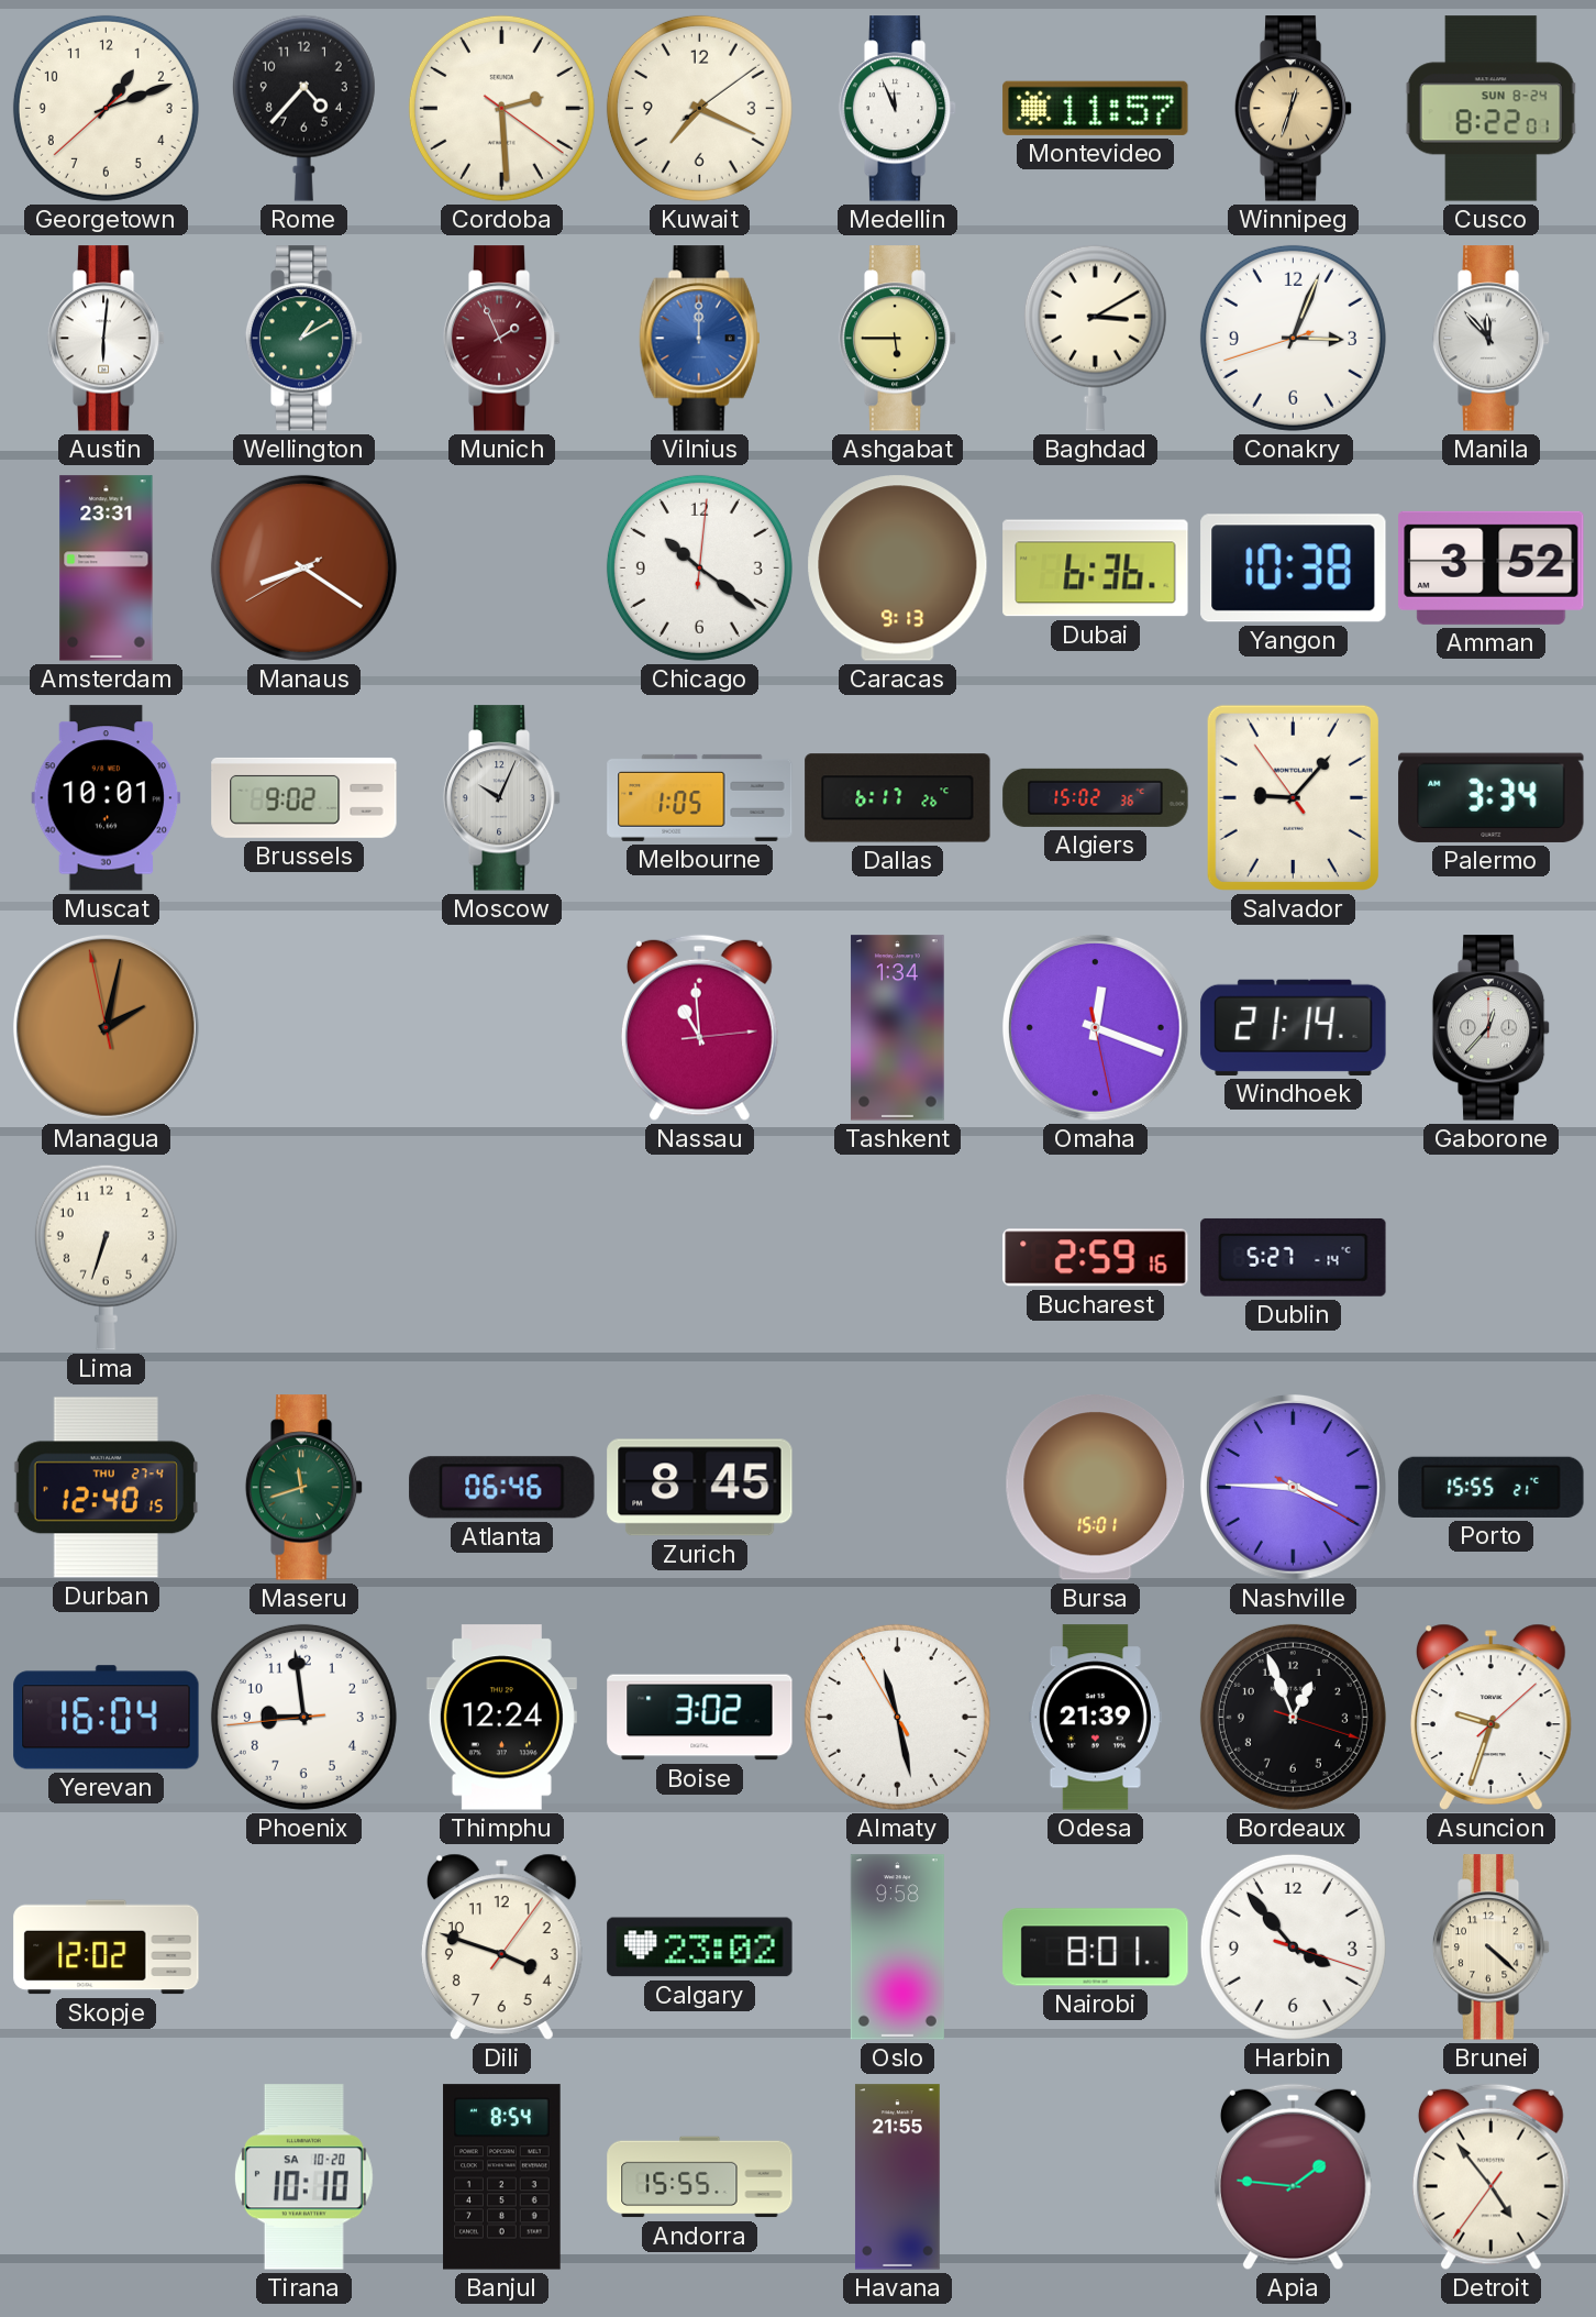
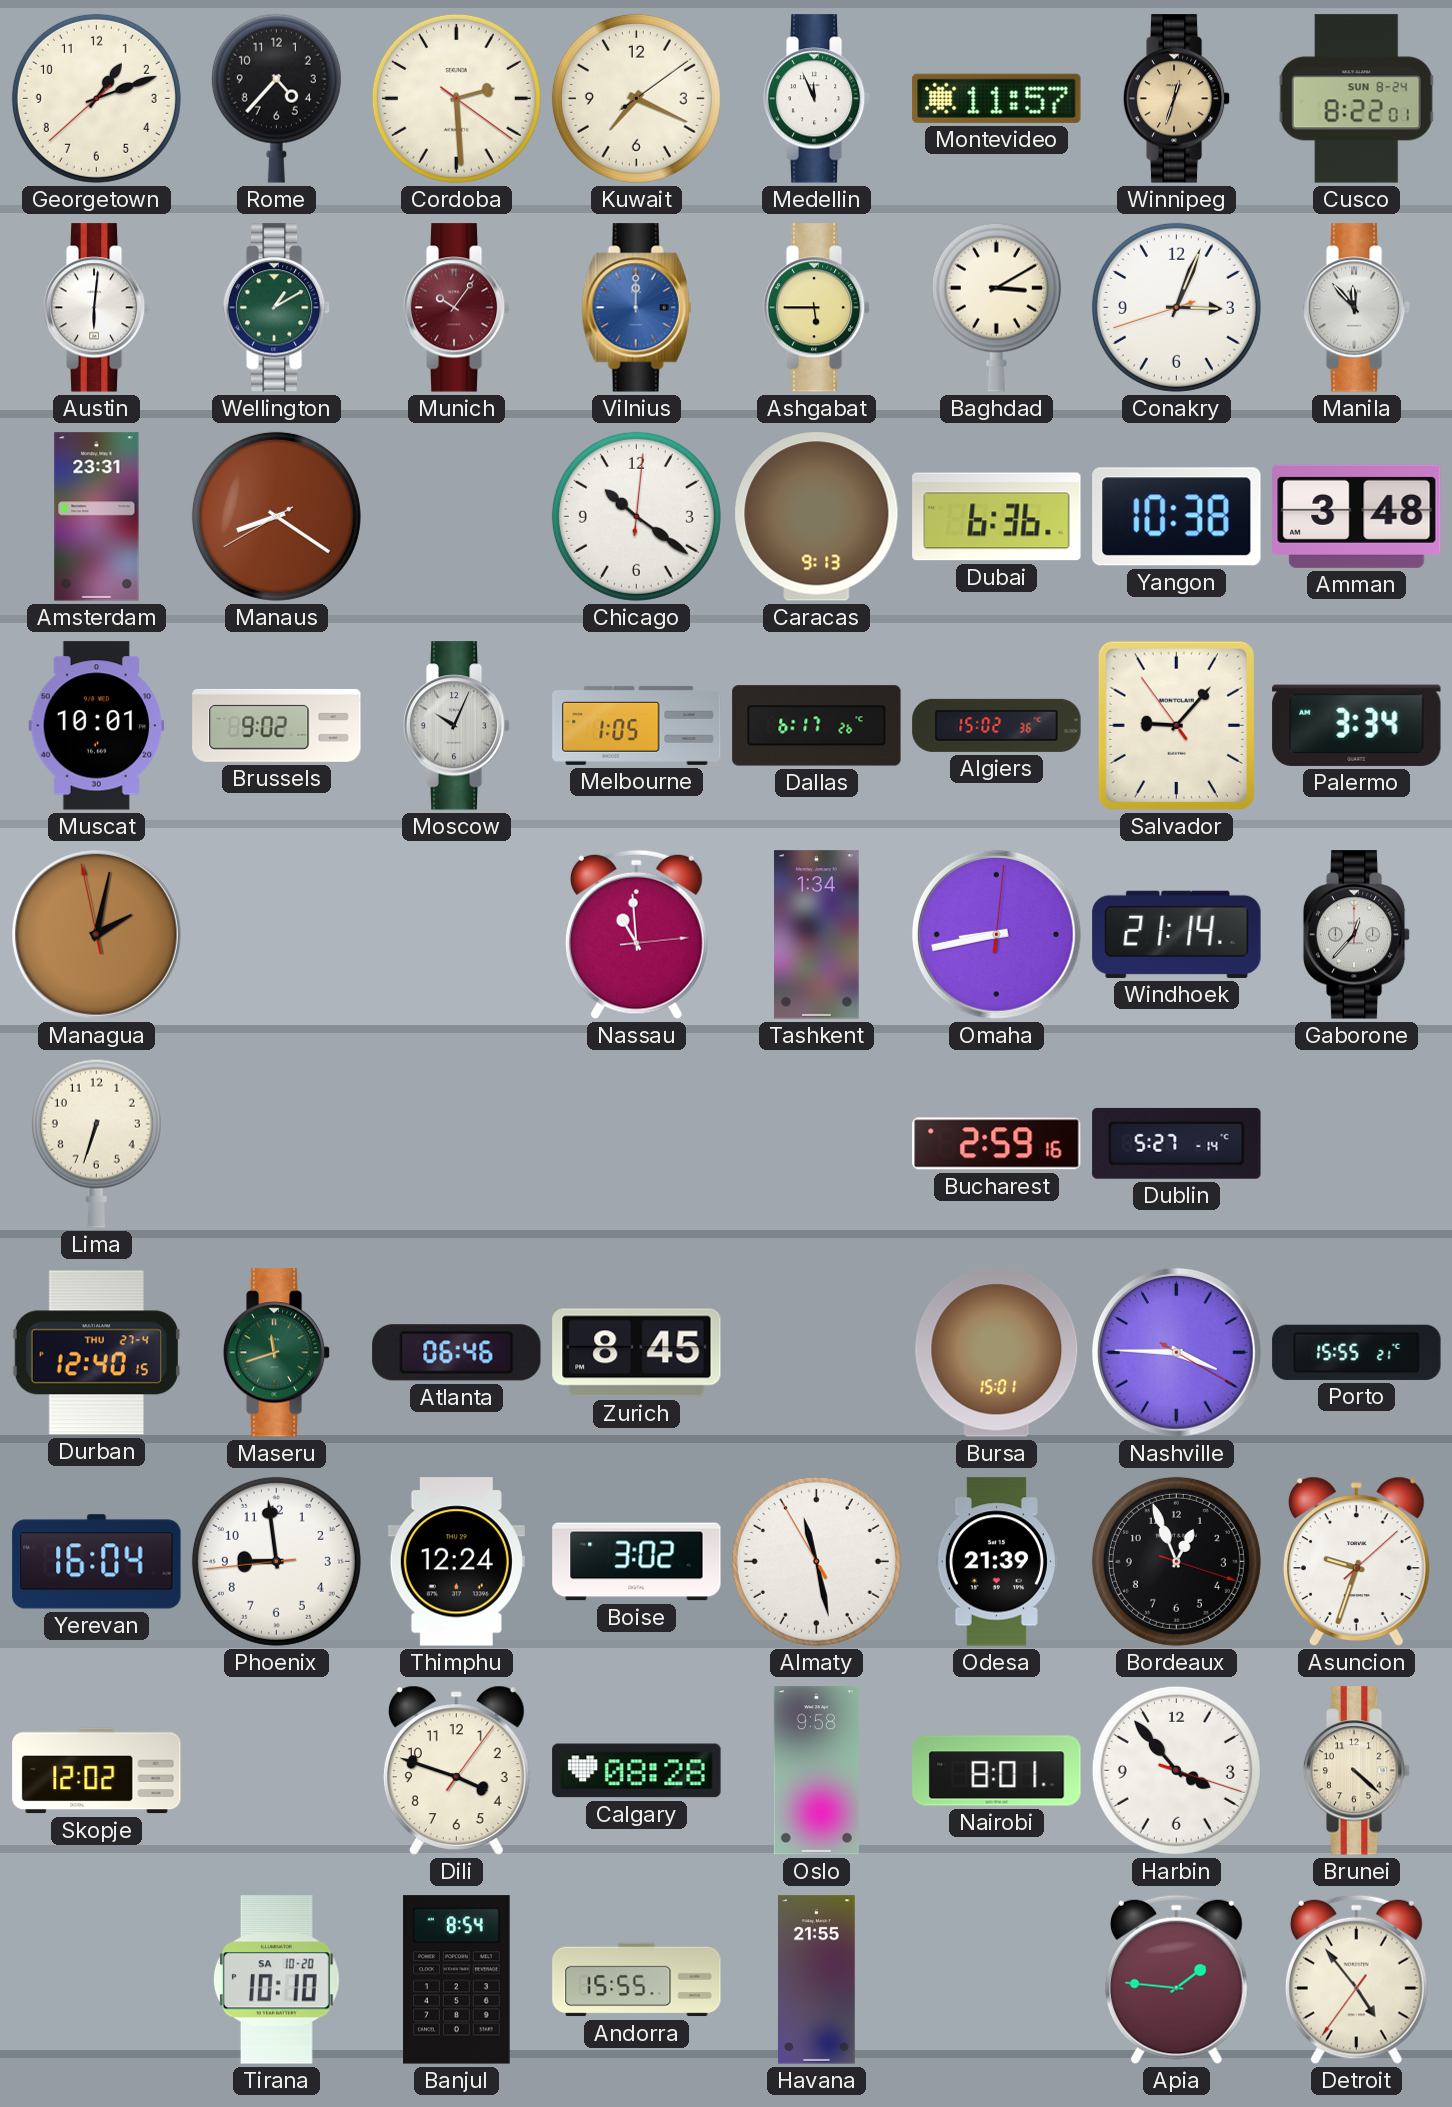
Munich: 1:56 -> 10:06
Amman: 3:52 -> 3:48
Omaha: 12:18 -> 8:43
Calgary: 23:02 -> 08:28
